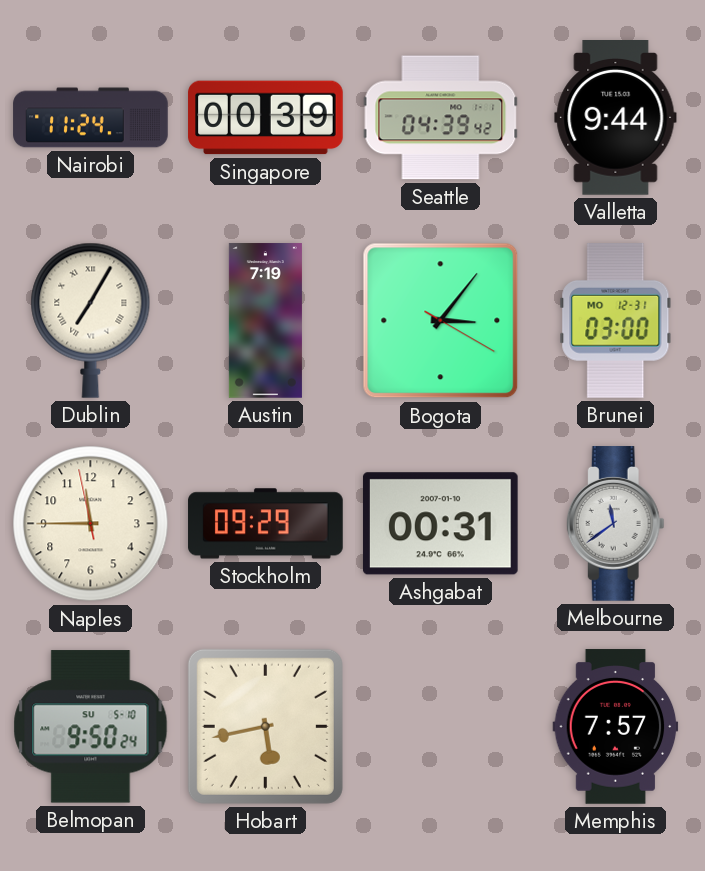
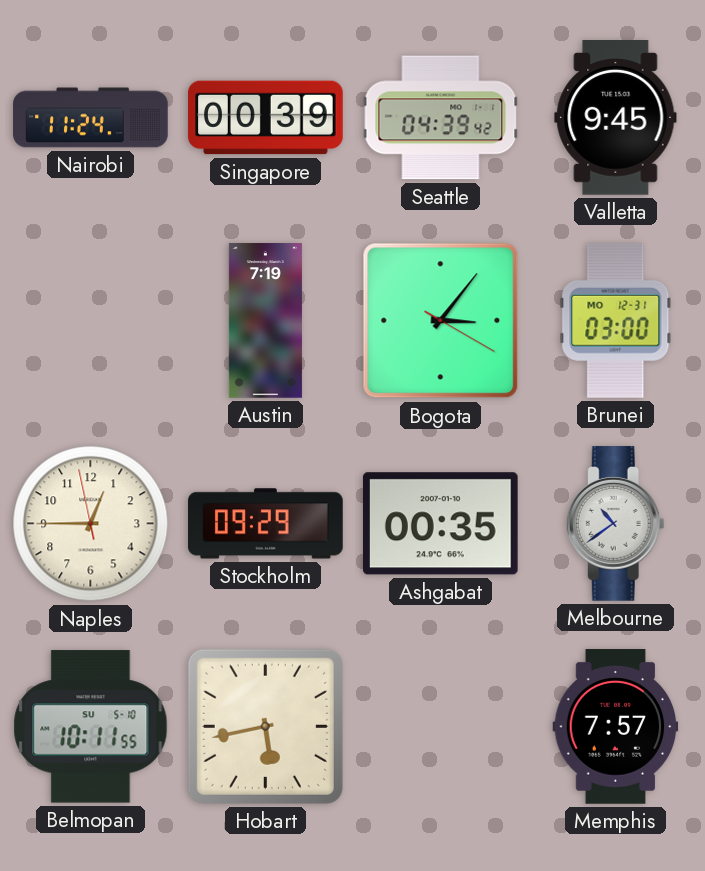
Valletta: 9:44 -> 9:45
Dublin: 7:05 -> none
Naples: 11:44 -> 12:44
Ashgabat: 00:31 -> 00:35
Melbourne: 11:39 -> 10:39
Belmopan: 9:50 -> 10:11
